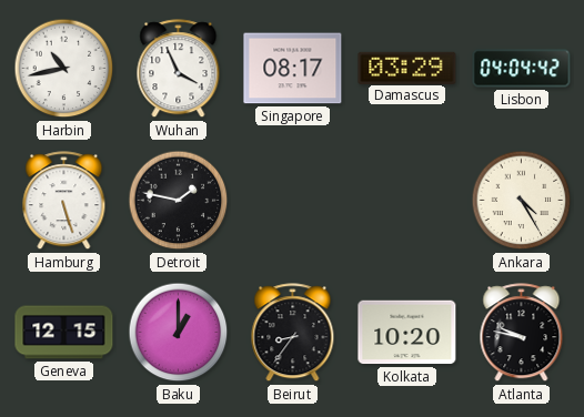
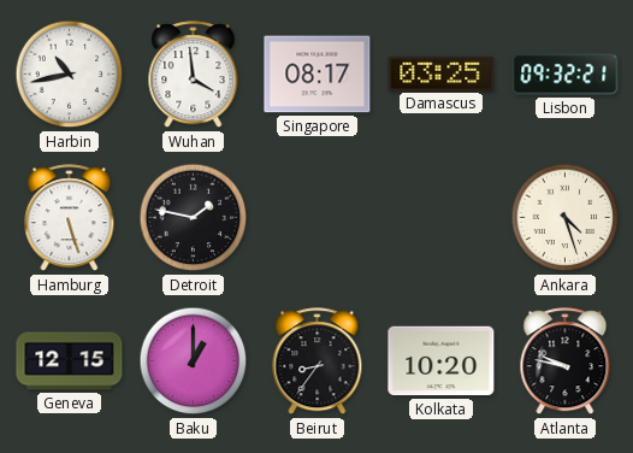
Wuhan: 3:56 -> 3:59
Damascus: 03:29 -> 03:25
Lisbon: 04:04 -> 09:32
Ankara: 4:25 -> 4:27
